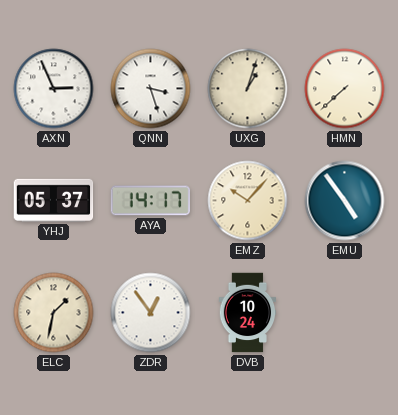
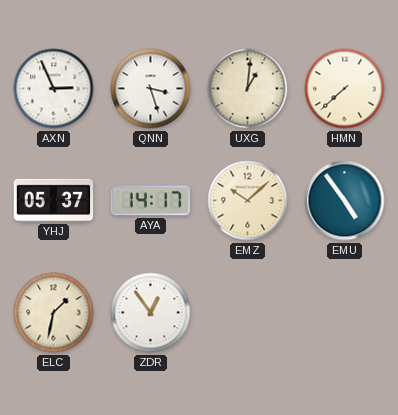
UXG: 1:03 -> 1:01
EMZ: 10:07 -> 10:08
DVB: 10:24 -> none
